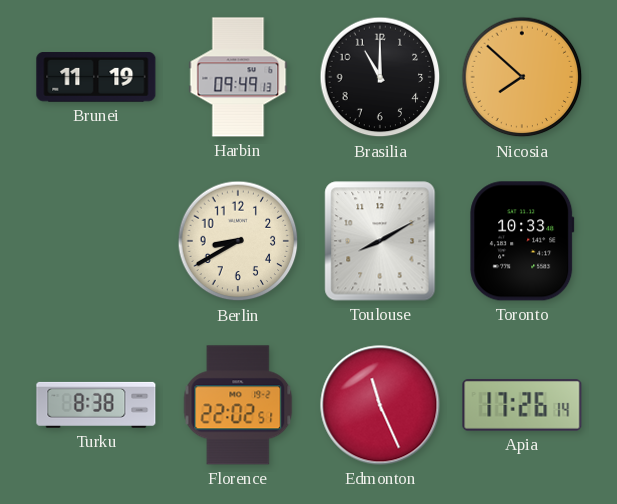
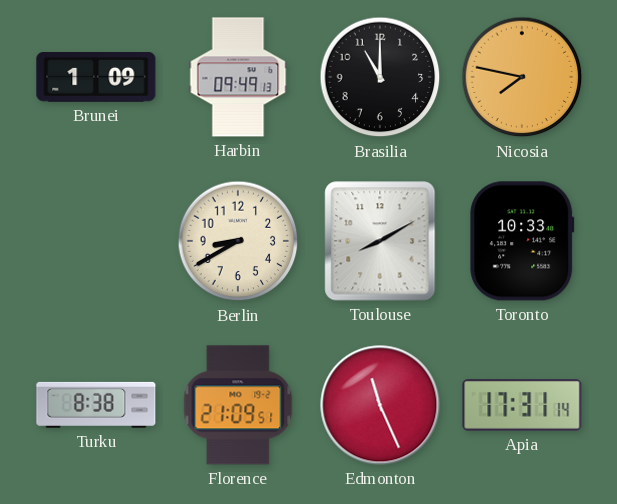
Brunei: 11:19 -> 1:09
Nicosia: 7:52 -> 7:47
Florence: 22:02 -> 21:09
Apia: 17:26 -> 17:31
